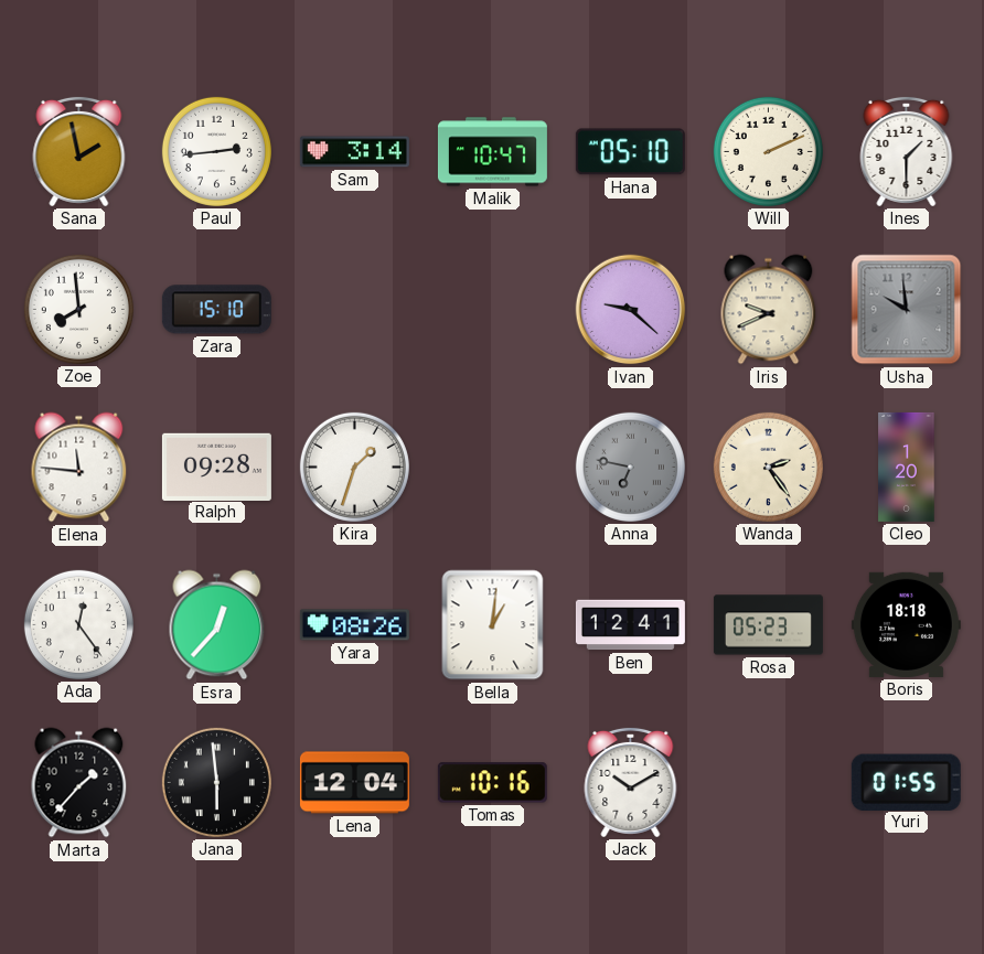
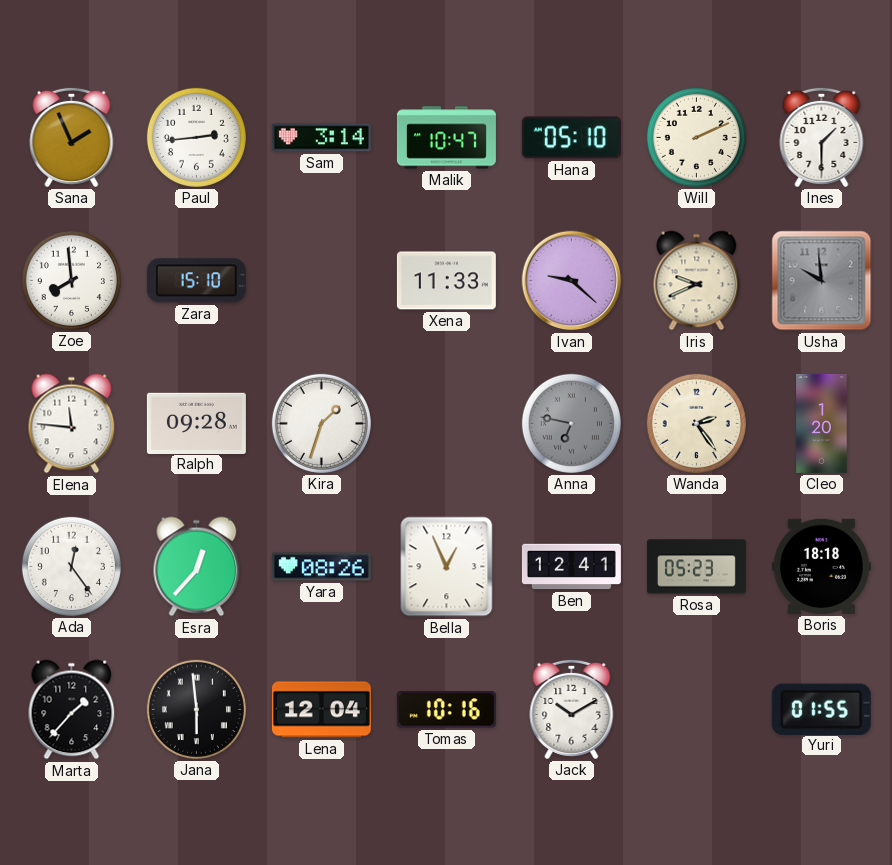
Sana: 1:58 -> 1:56
Xena: none -> 11:33
Bella: 1:01 -> 12:56
